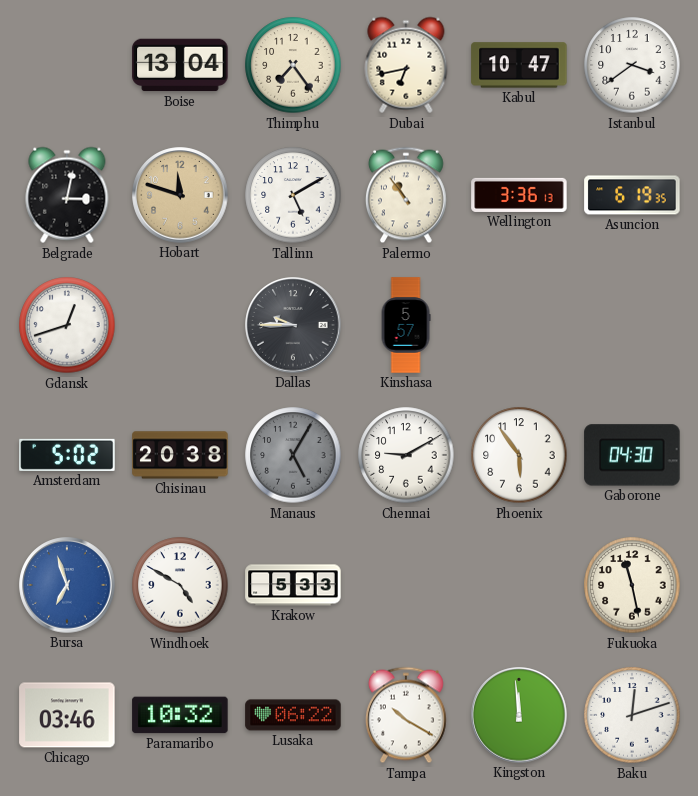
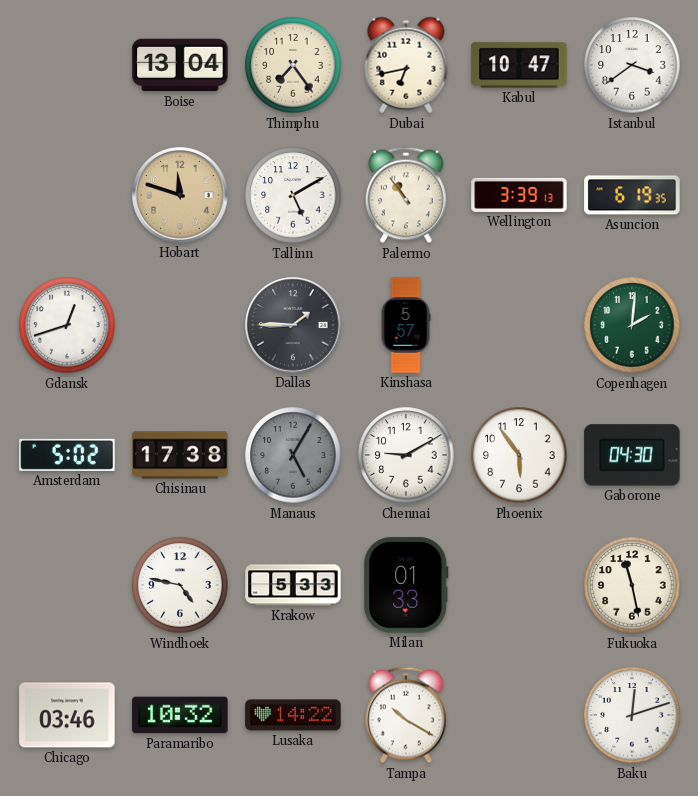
Belgrade: 3:02 -> none
Wellington: 3:36 -> 3:39
Dallas: 9:45 -> 1:45
Copenhagen: none -> 2:01
Chisinau: 20:38 -> 17:38
Bursa: 6:57 -> none
Windhoek: 4:50 -> 4:47
Milan: none -> 01:33
Lusaka: 06:22 -> 14:22
Kingston: 11:59 -> none
